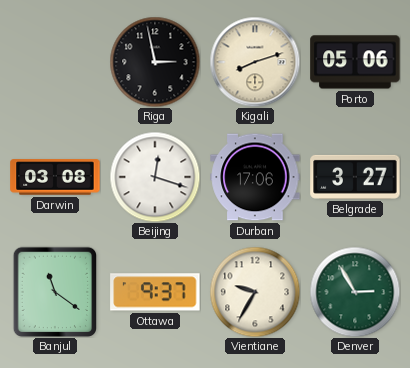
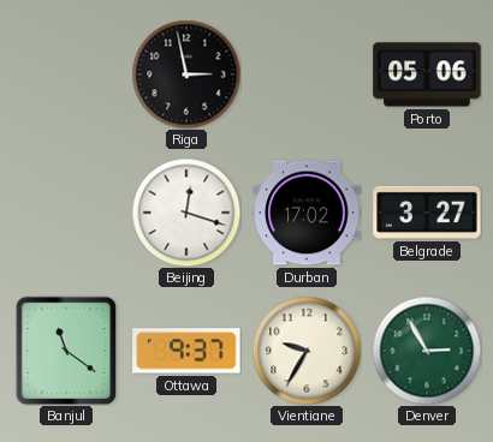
Kigali: 8:12 -> none
Darwin: 03:08 -> none
Durban: 17:06 -> 17:02
